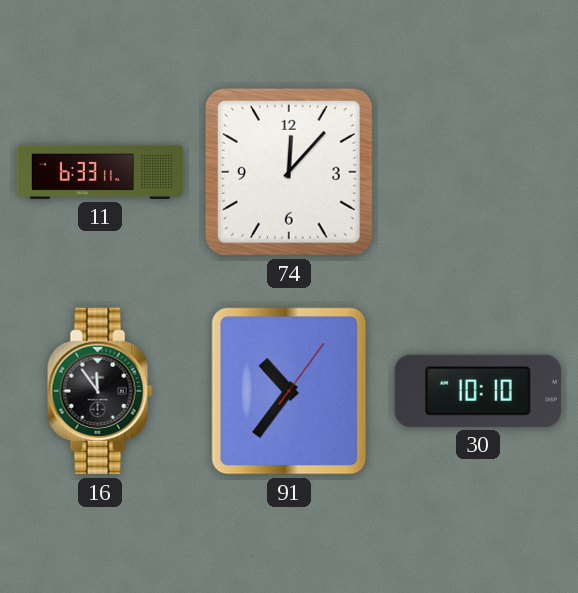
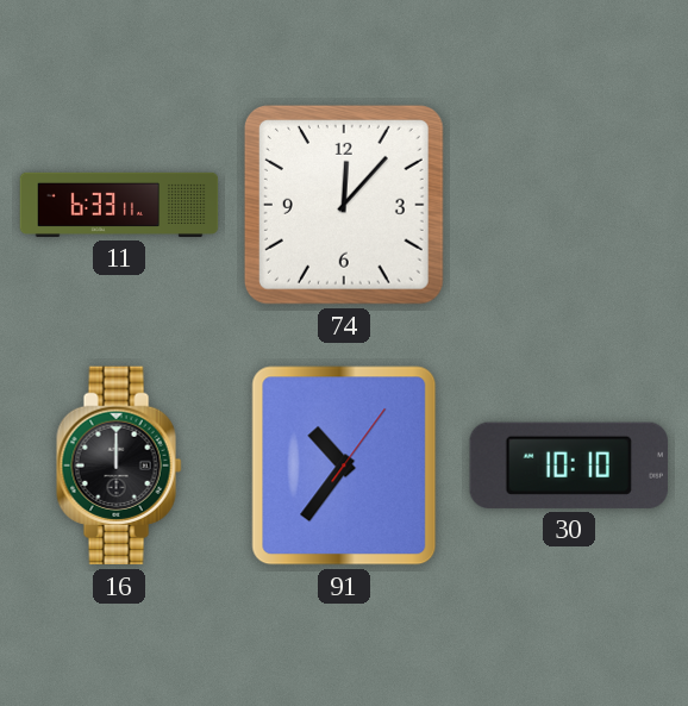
16: 11:54 -> 12:00
